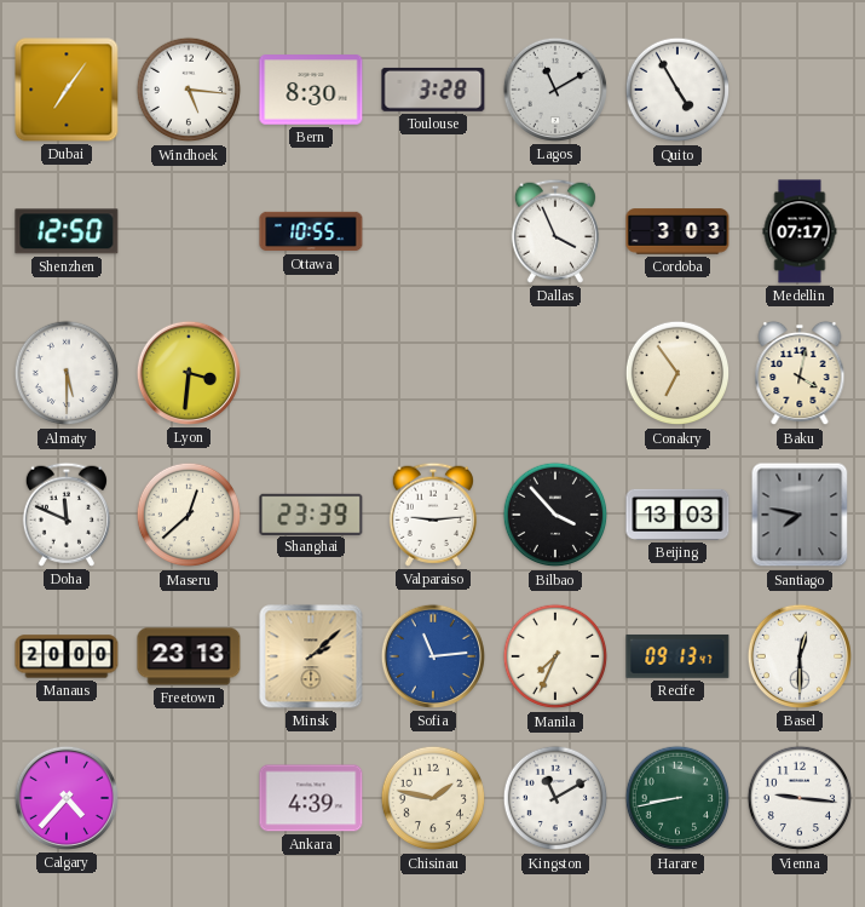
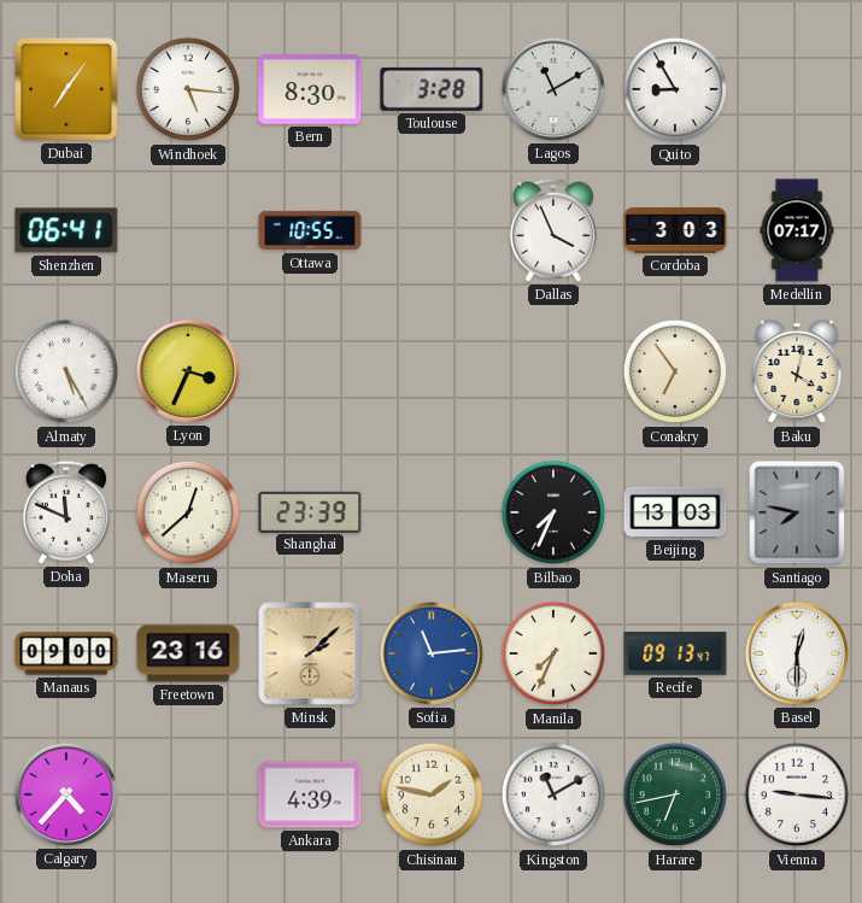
Quito: 4:55 -> 8:55
Shenzhen: 12:50 -> 06:41
Almaty: 5:30 -> 5:25
Lyon: 3:31 -> 3:34
Valparaiso: 9:14 -> none
Bilbao: 3:53 -> 7:34
Manaus: 20:00 -> 09:00
Freetown: 23:13 -> 23:16
Harare: 8:43 -> 6:43
